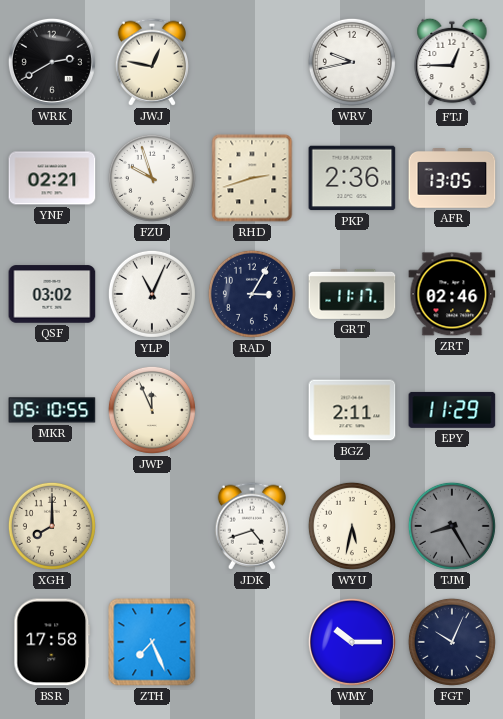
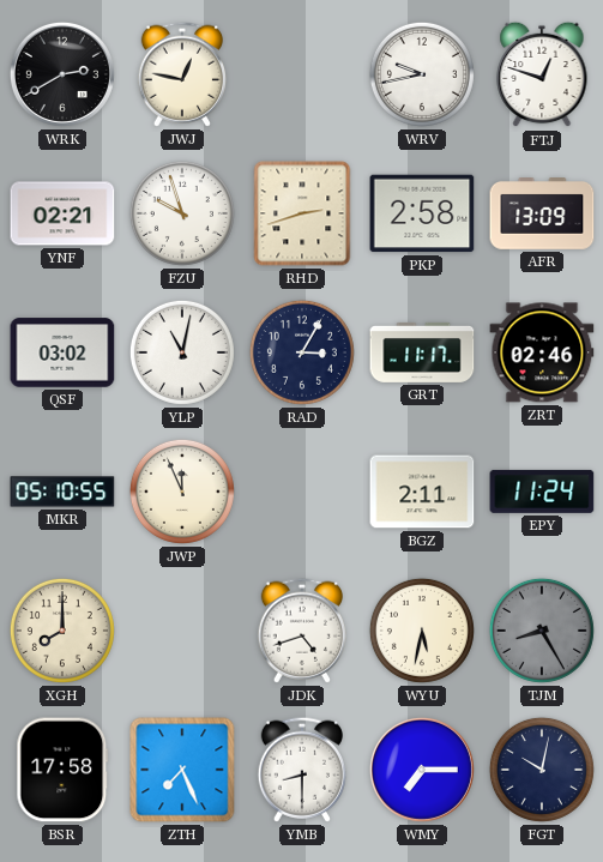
FTJ: 12:45 -> 12:48
PKP: 2:36 -> 2:58
AFR: 13:05 -> 13:09
YLP: 11:04 -> 11:02
EPY: 11:29 -> 11:24
YMB: none -> 8:30
WMY: 10:15 -> 7:15
FGT: 10:04 -> 10:02
